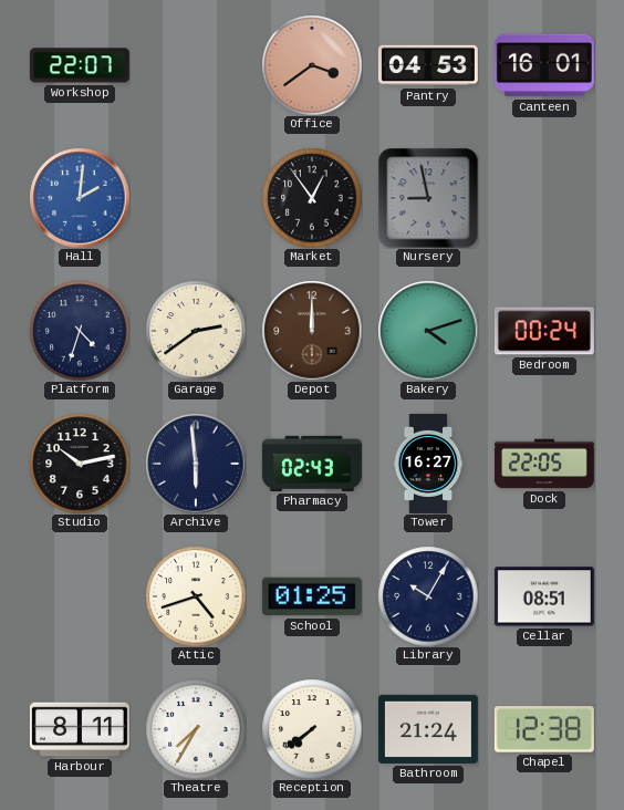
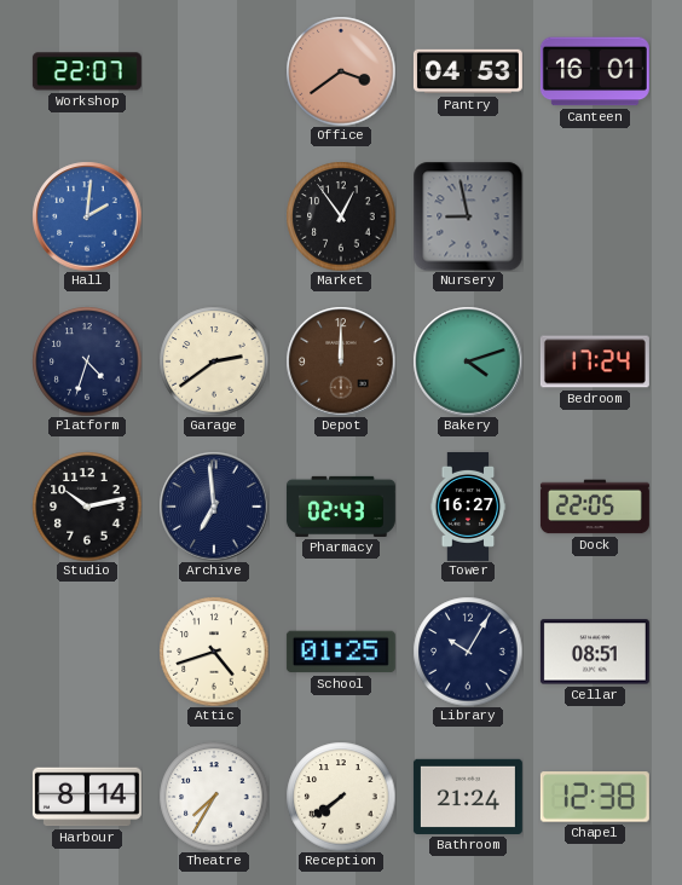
Bedroom: 00:24 -> 17:24
Archive: 5:59 -> 6:59
Harbour: 8:11 -> 8:14
